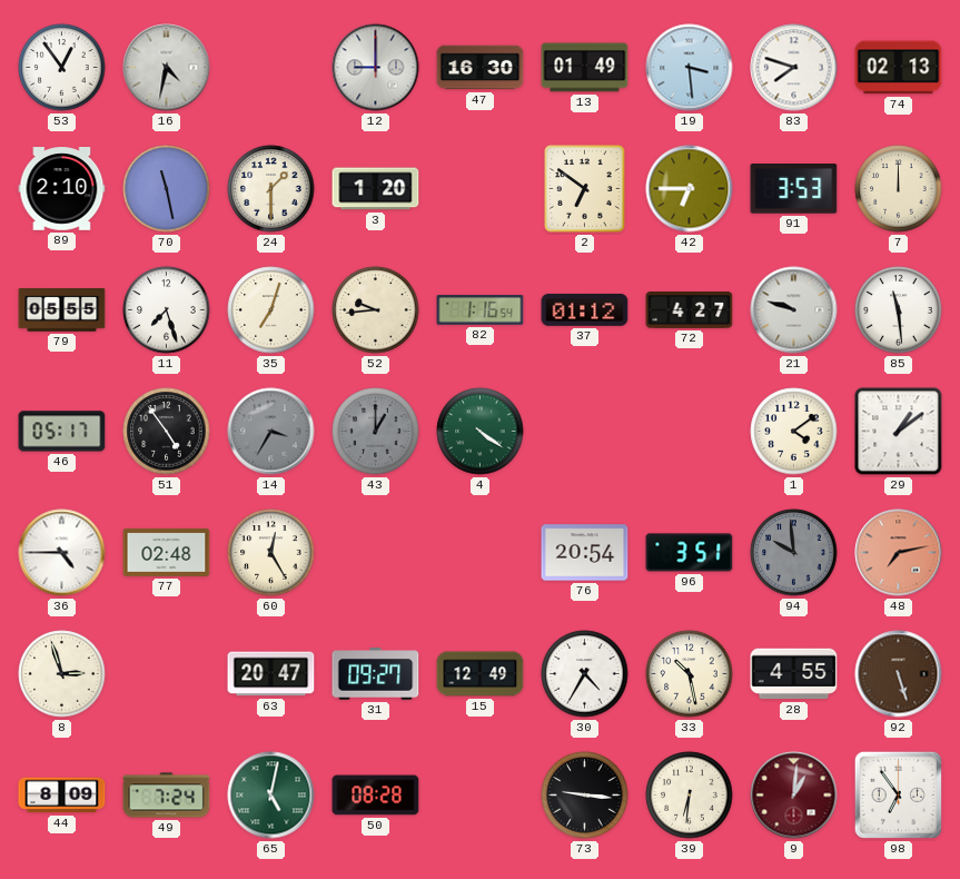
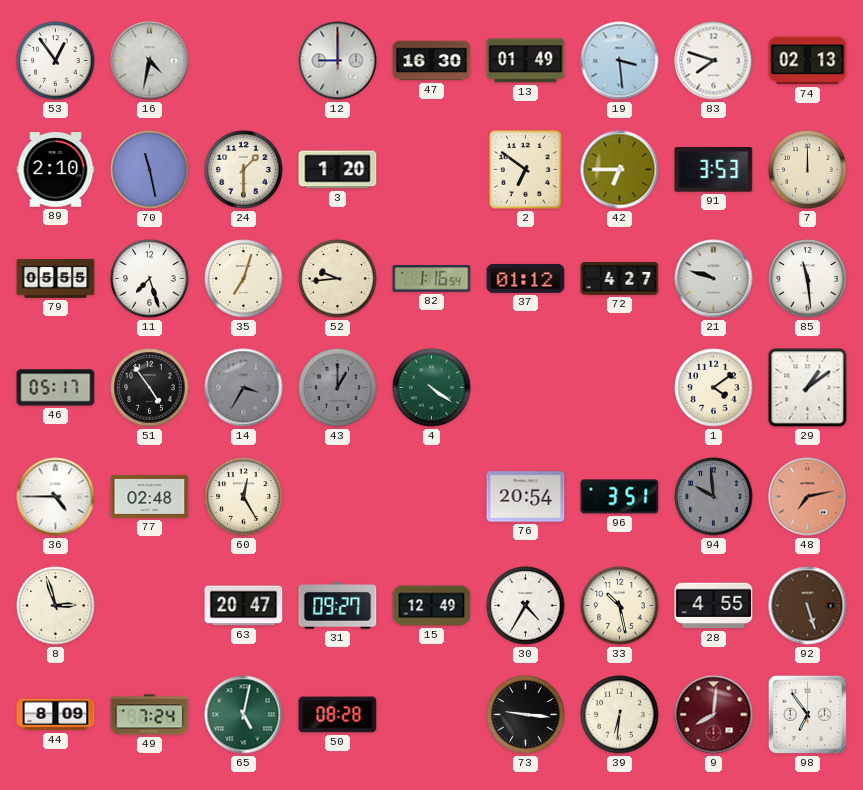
9: 1:01 -> 8:01
